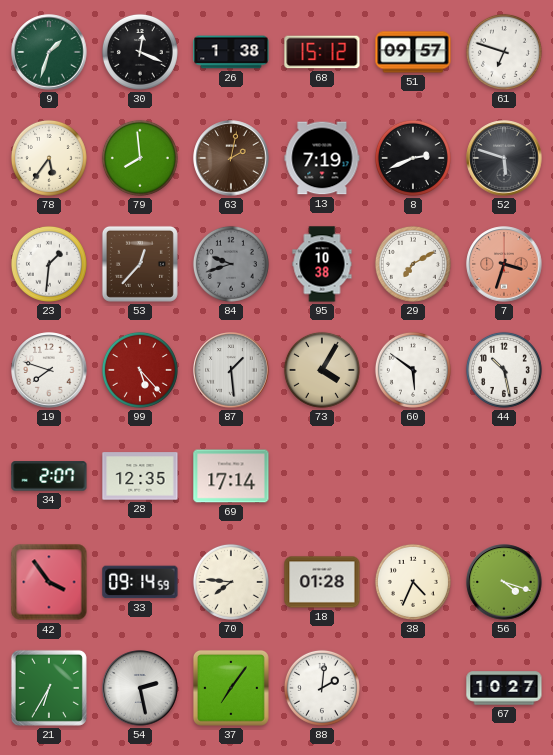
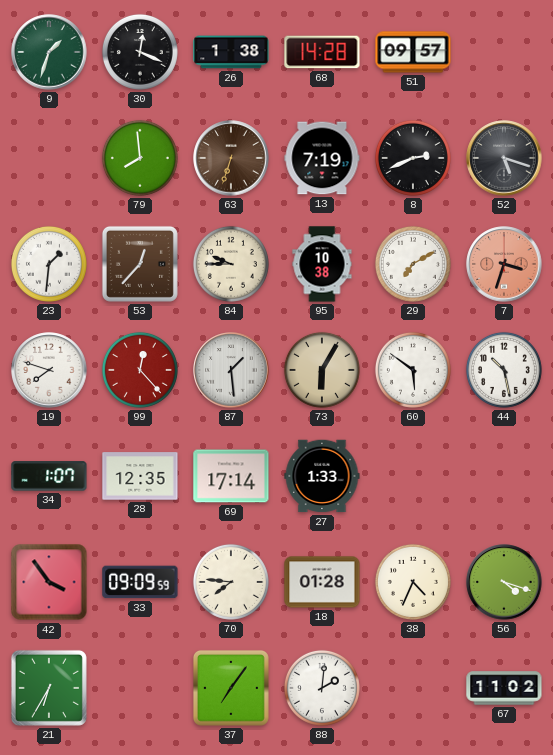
68: 15:12 -> 14:28
61: 6:48 -> none
78: 5:36 -> none
63: 2:02 -> 6:33
52: 5:48 -> 5:18
84: 9:42 -> 9:45
84 dial: grey -> cream
99: 5:23 -> 12:23
73: 4:05 -> 6:05
34: 2:07 -> 1:07
27: none -> 1:33
33: 09:14 -> 09:09
54: 2:28 -> none
67: 10:27 -> 11:02
